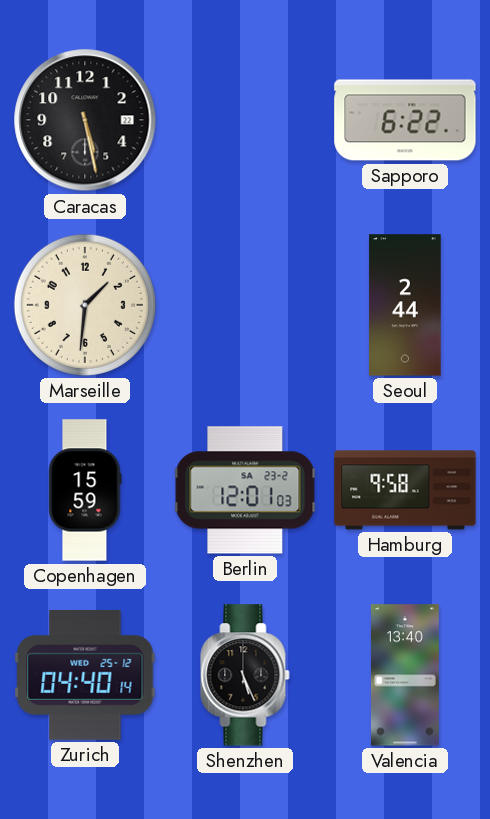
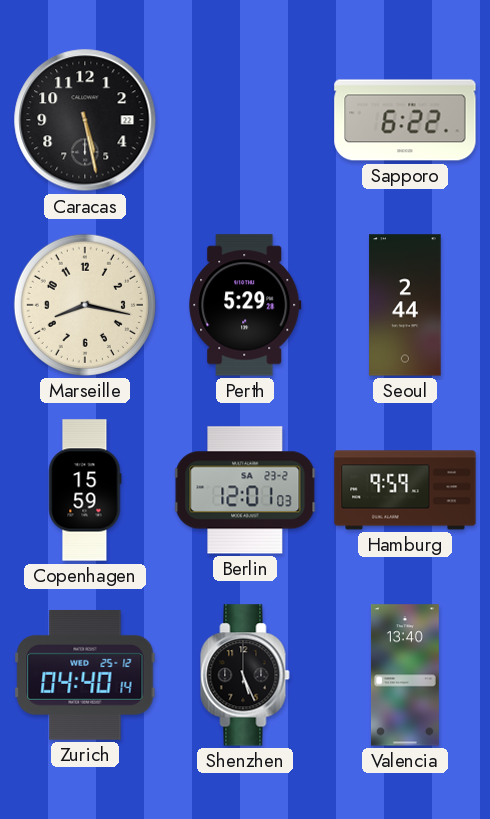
Marseille: 1:31 -> 8:17
Perth: none -> 5:29
Hamburg: 9:58 -> 9:59
